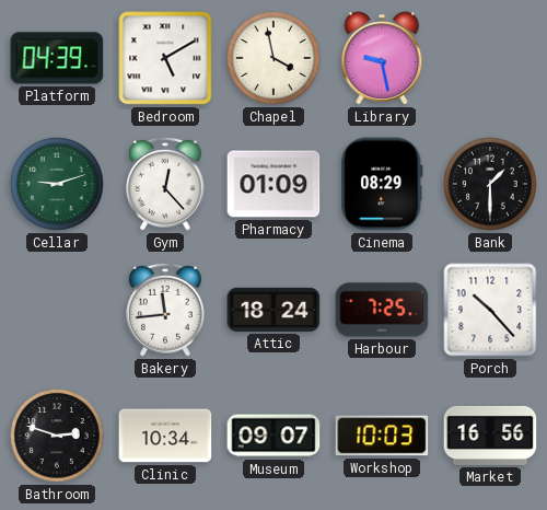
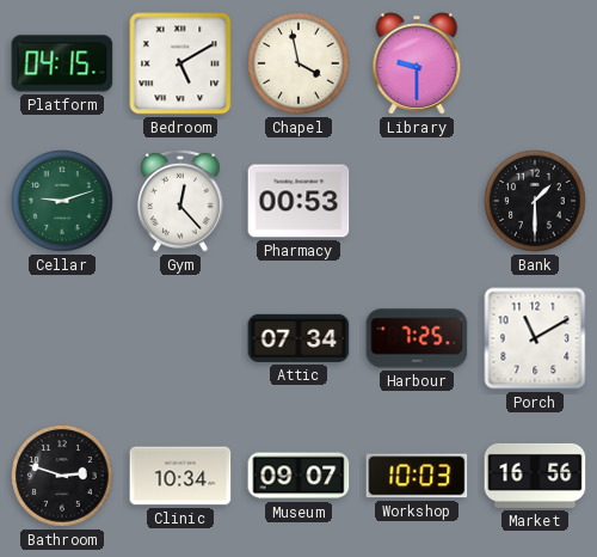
Platform: 04:39 -> 04:15
Library: 9:28 -> 9:30
Pharmacy: 01:09 -> 00:53
Cinema: 08:29 -> none
Bakery: 11:44 -> none
Attic: 18:24 -> 07:34
Porch: 10:23 -> 11:10
